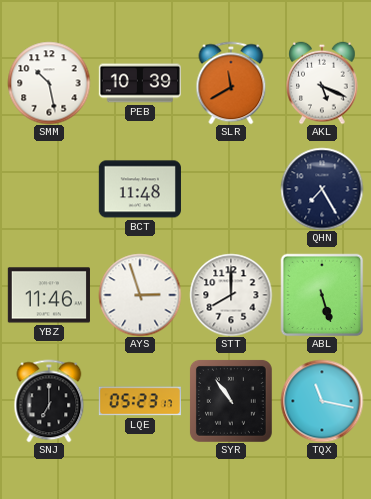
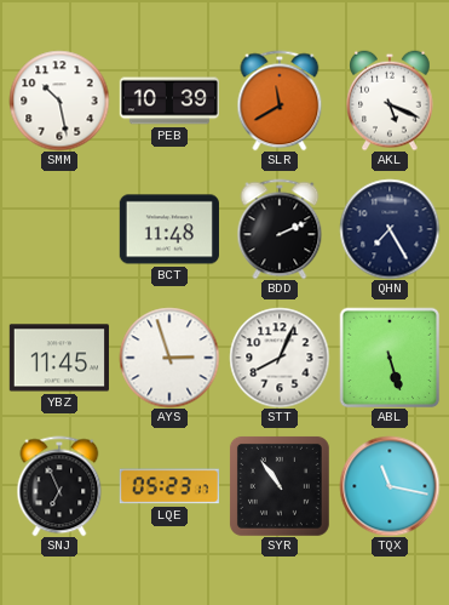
BDD: none -> 2:11
YBZ: 11:46 -> 11:45
STT: 8:00 -> 8:04
SNJ: 7:00 -> 6:56
